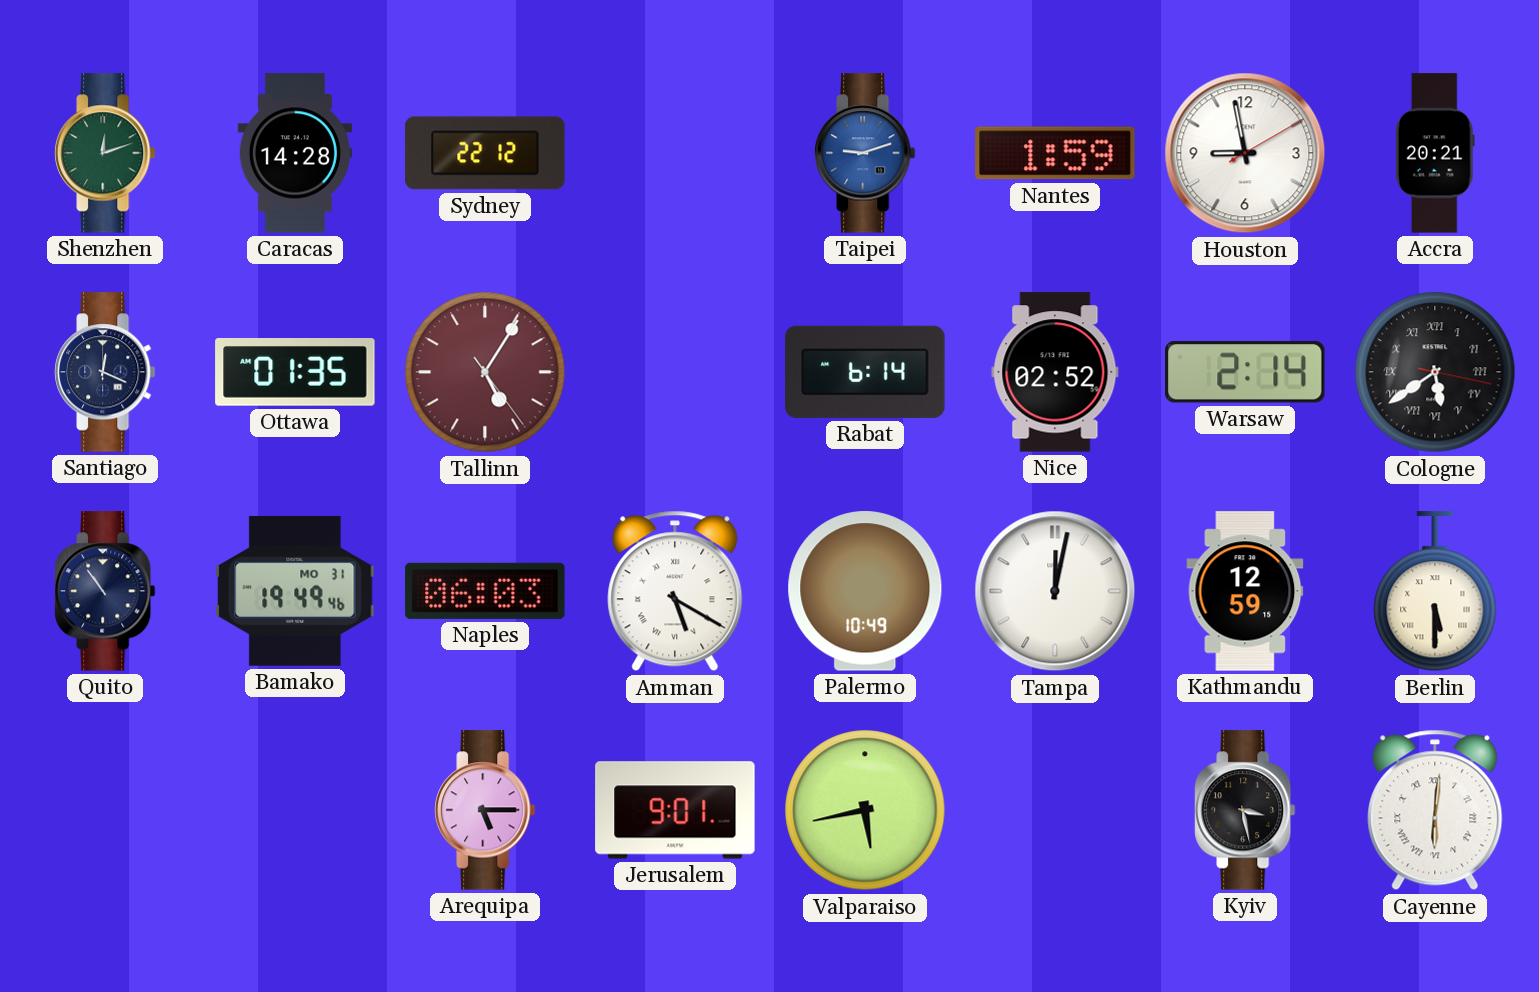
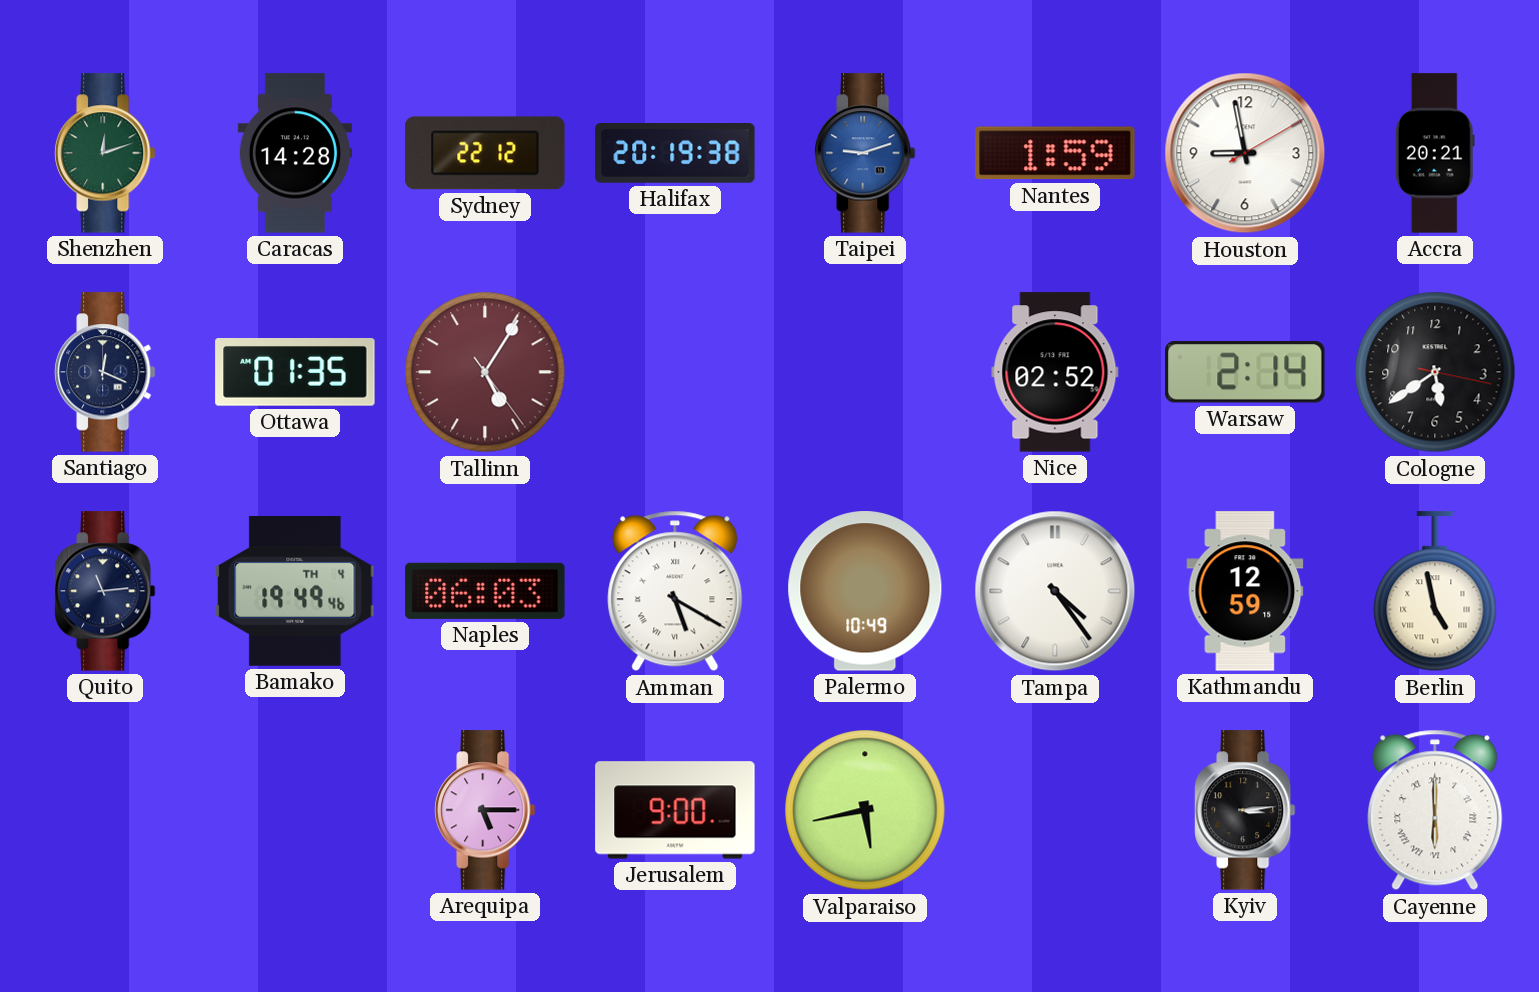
Halifax: none -> 20:19
Rabat: 6:14 -> none
Cologne numerals: Roman -> Arabic
Quito: 10:54 -> 11:14
Bamako date: MO 31 -> TH 4
Tampa: 12:02 -> 4:24
Berlin: 5:30 -> 4:58
Jerusalem: 9:01 -> 9:00
Kyiv: 3:28 -> 3:14
Cayenne: 6:01 -> 6:00
